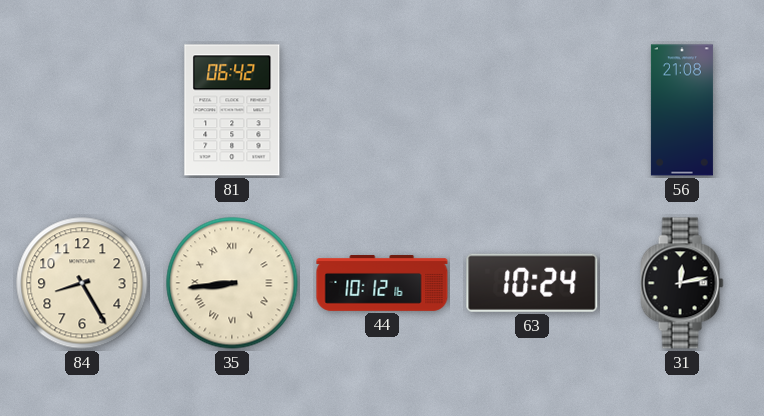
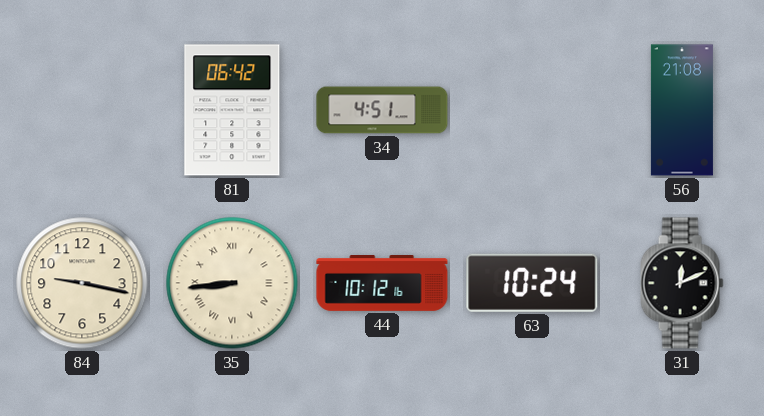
34: none -> 4:51
84: 8:25 -> 9:17
31: 12:13 -> 12:11
